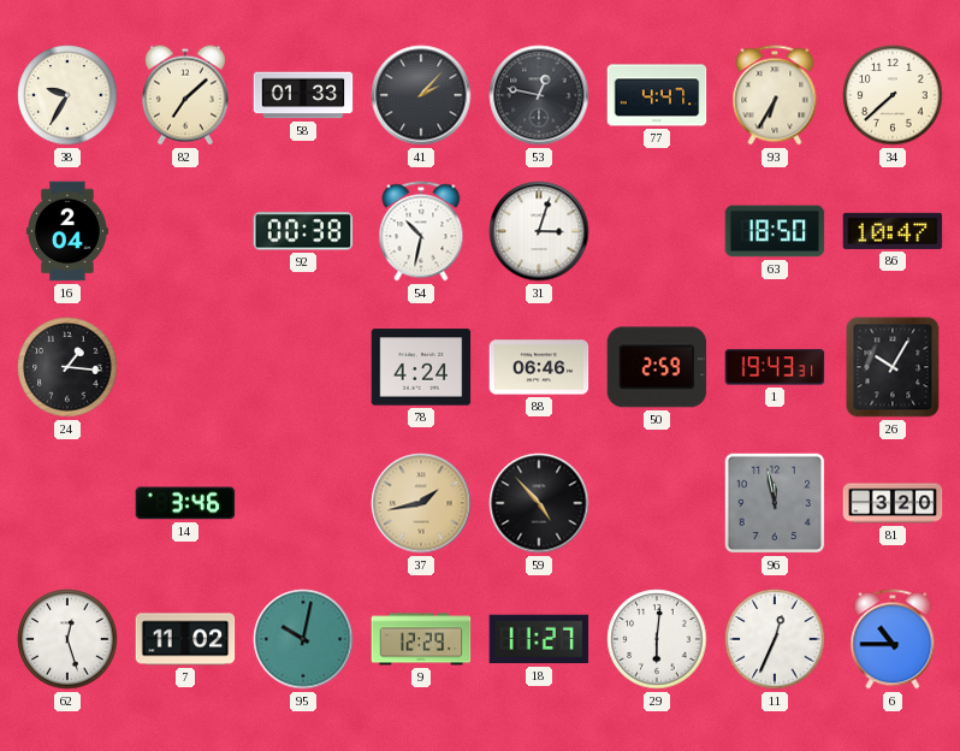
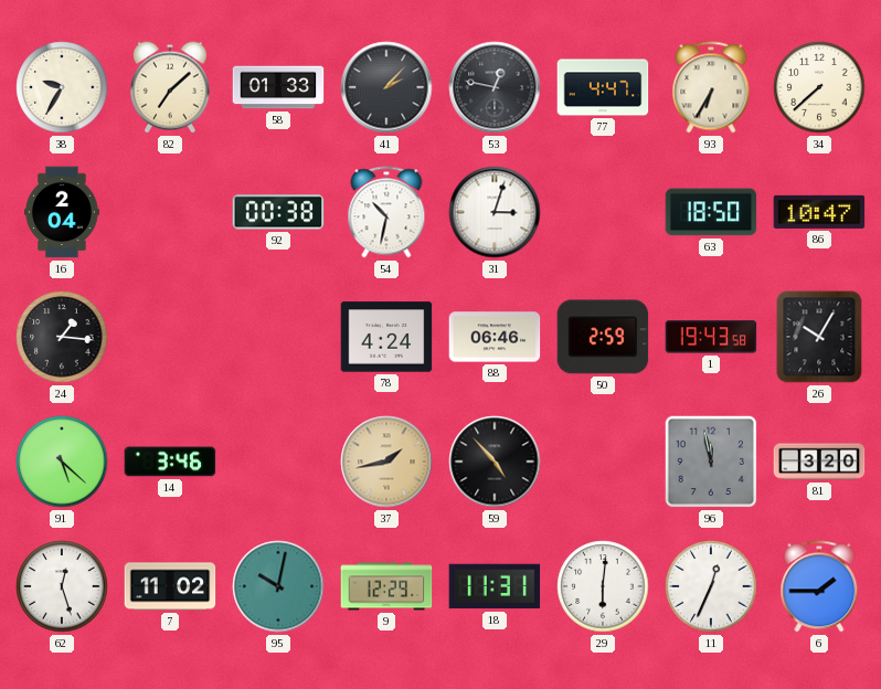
1: 19:43:31 -> 19:43:58
91: none -> 5:22
18: 11:27 -> 11:31
6: 10:45 -> 1:45
